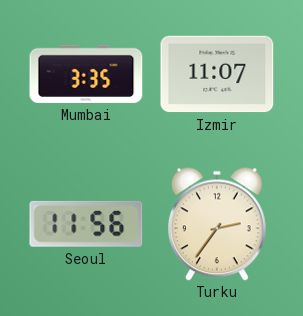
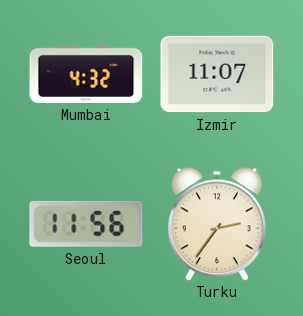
Mumbai: 3:35 -> 4:32
